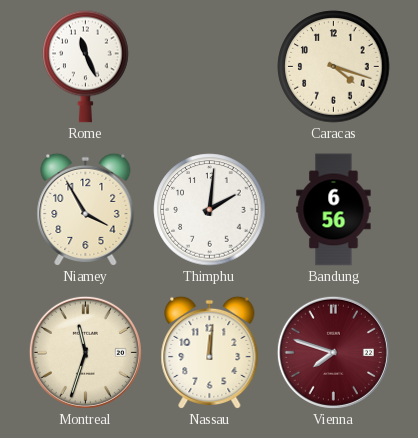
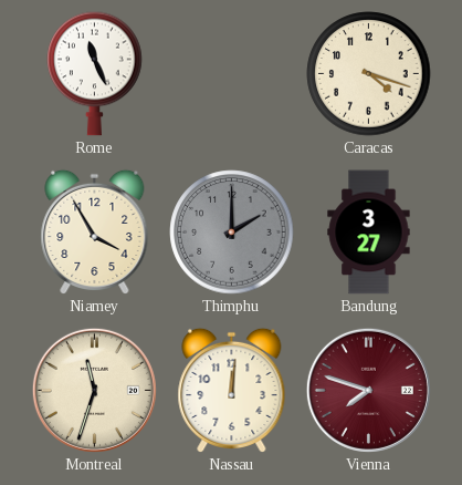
Thimphu: 2:01 -> 2:00
Thimphu dial: white -> grey
Bandung: 6:56 -> 3:27
